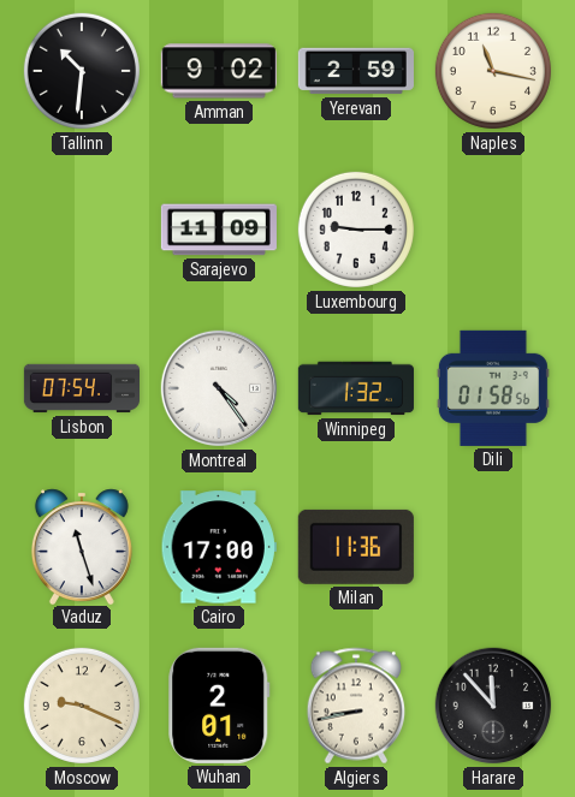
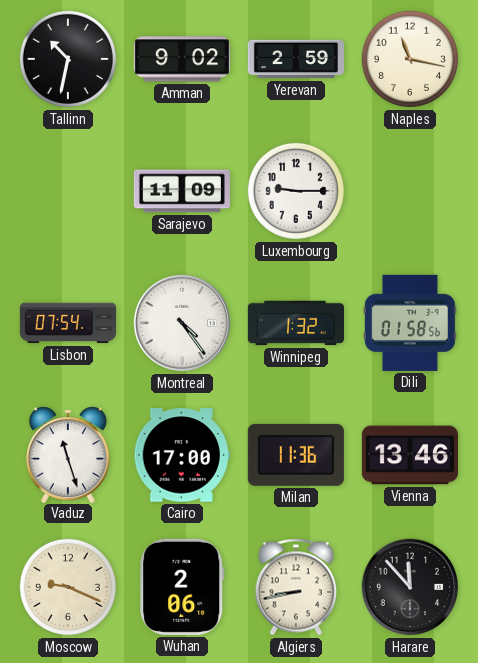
Tallinn: 10:31 -> 10:32
Vienna: none -> 13:46
Wuhan: 2:01 -> 2:06
